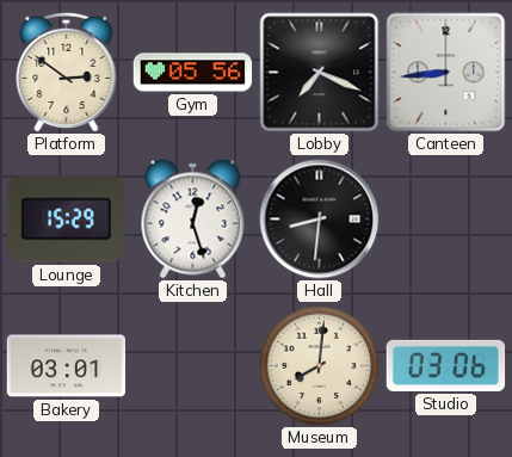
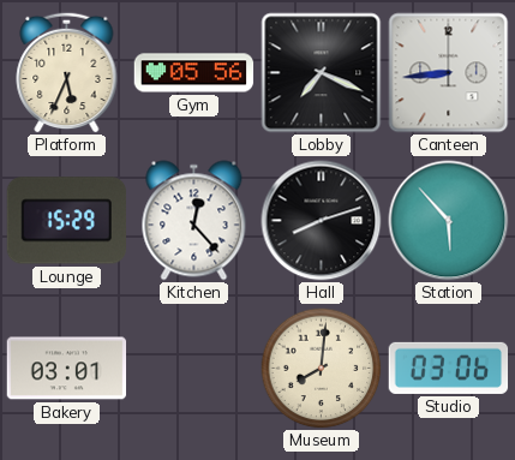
Platform: 2:51 -> 5:34
Kitchen: 12:27 -> 12:23
Hall: 8:31 -> 8:12
Station: none -> 5:53
